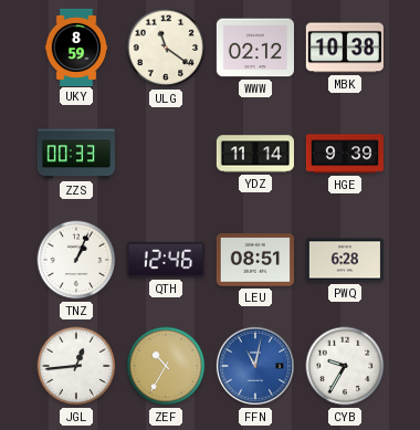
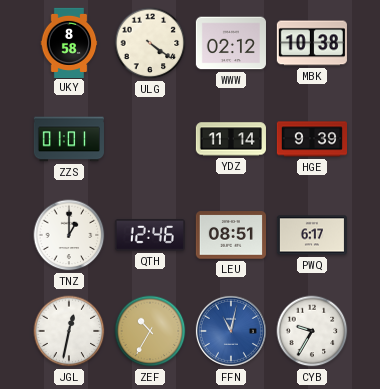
UKY: 8:59 -> 8:58
ULG: 11:21 -> 4:21
ZZS: 00:33 -> 01:01
TNZ: 1:04 -> 1:00
PWQ: 6:28 -> 6:17
JGL: 12:44 -> 12:32
